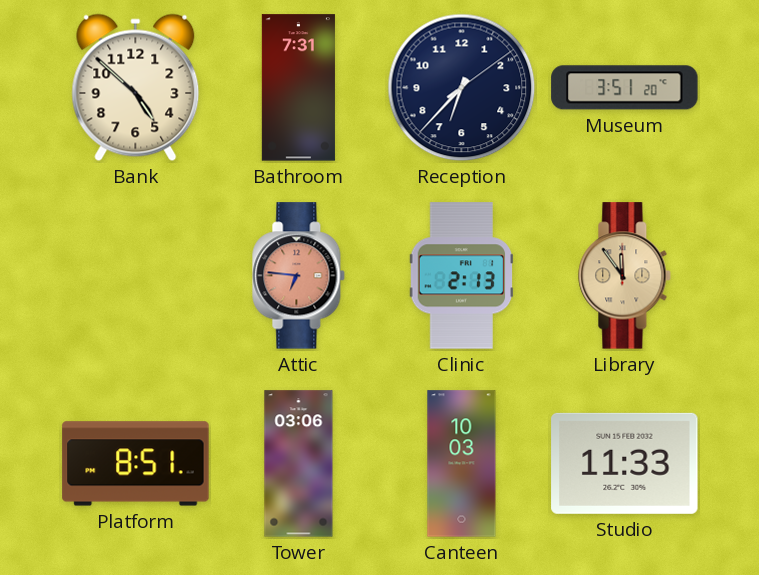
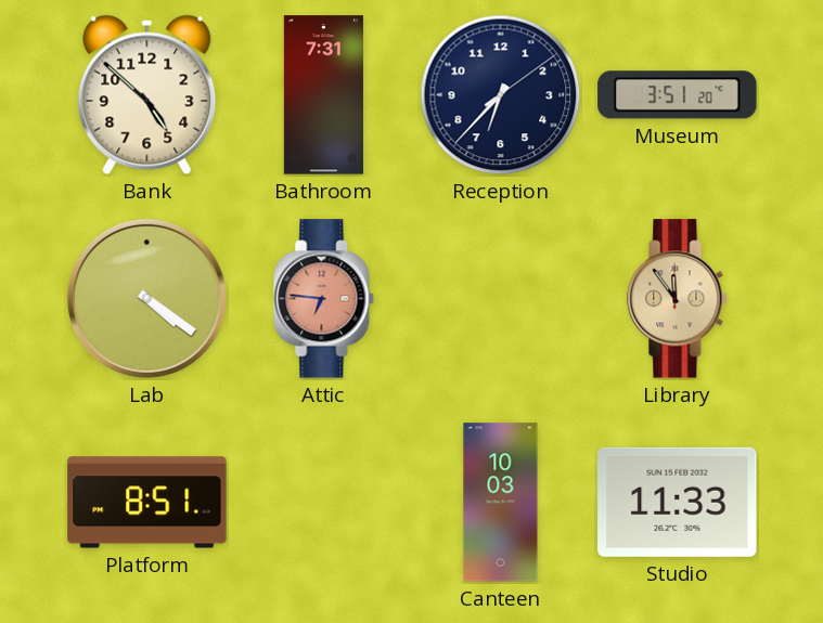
Lab: none -> 4:21
Clinic: 2:13 -> none
Tower: 03:06 -> none
